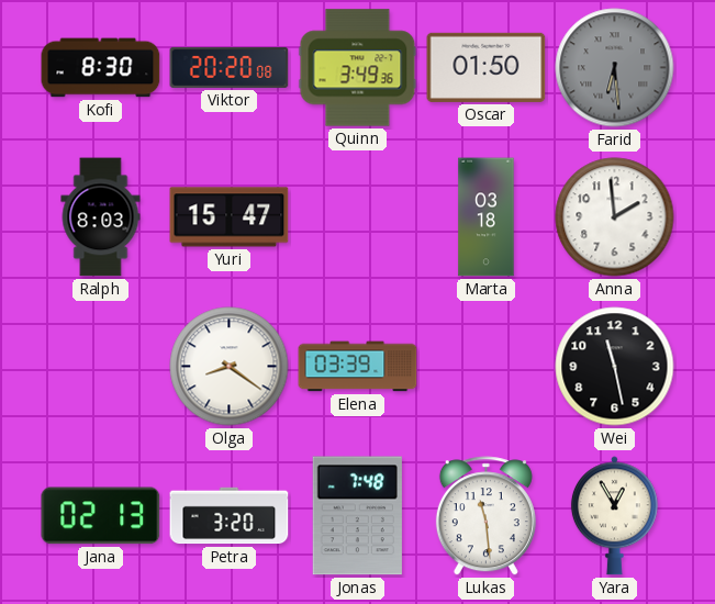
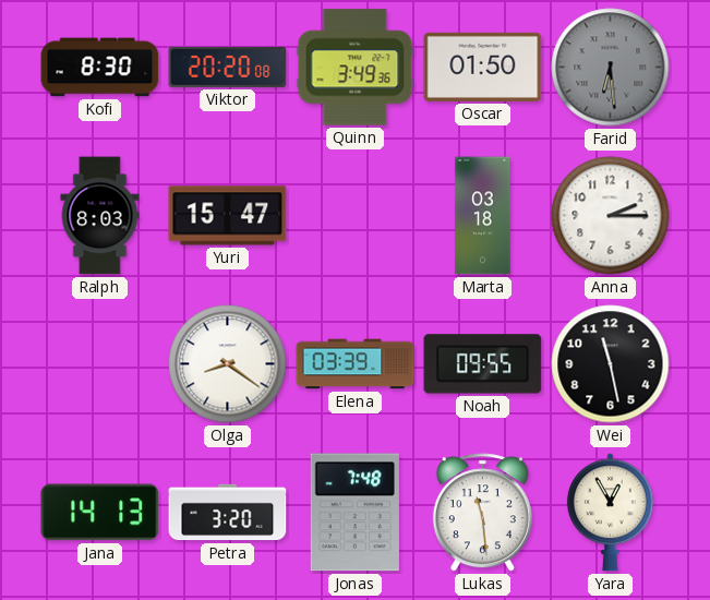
Anna: 1:59 -> 2:15
Noah: none -> 09:55
Jana: 02:13 -> 14:13
